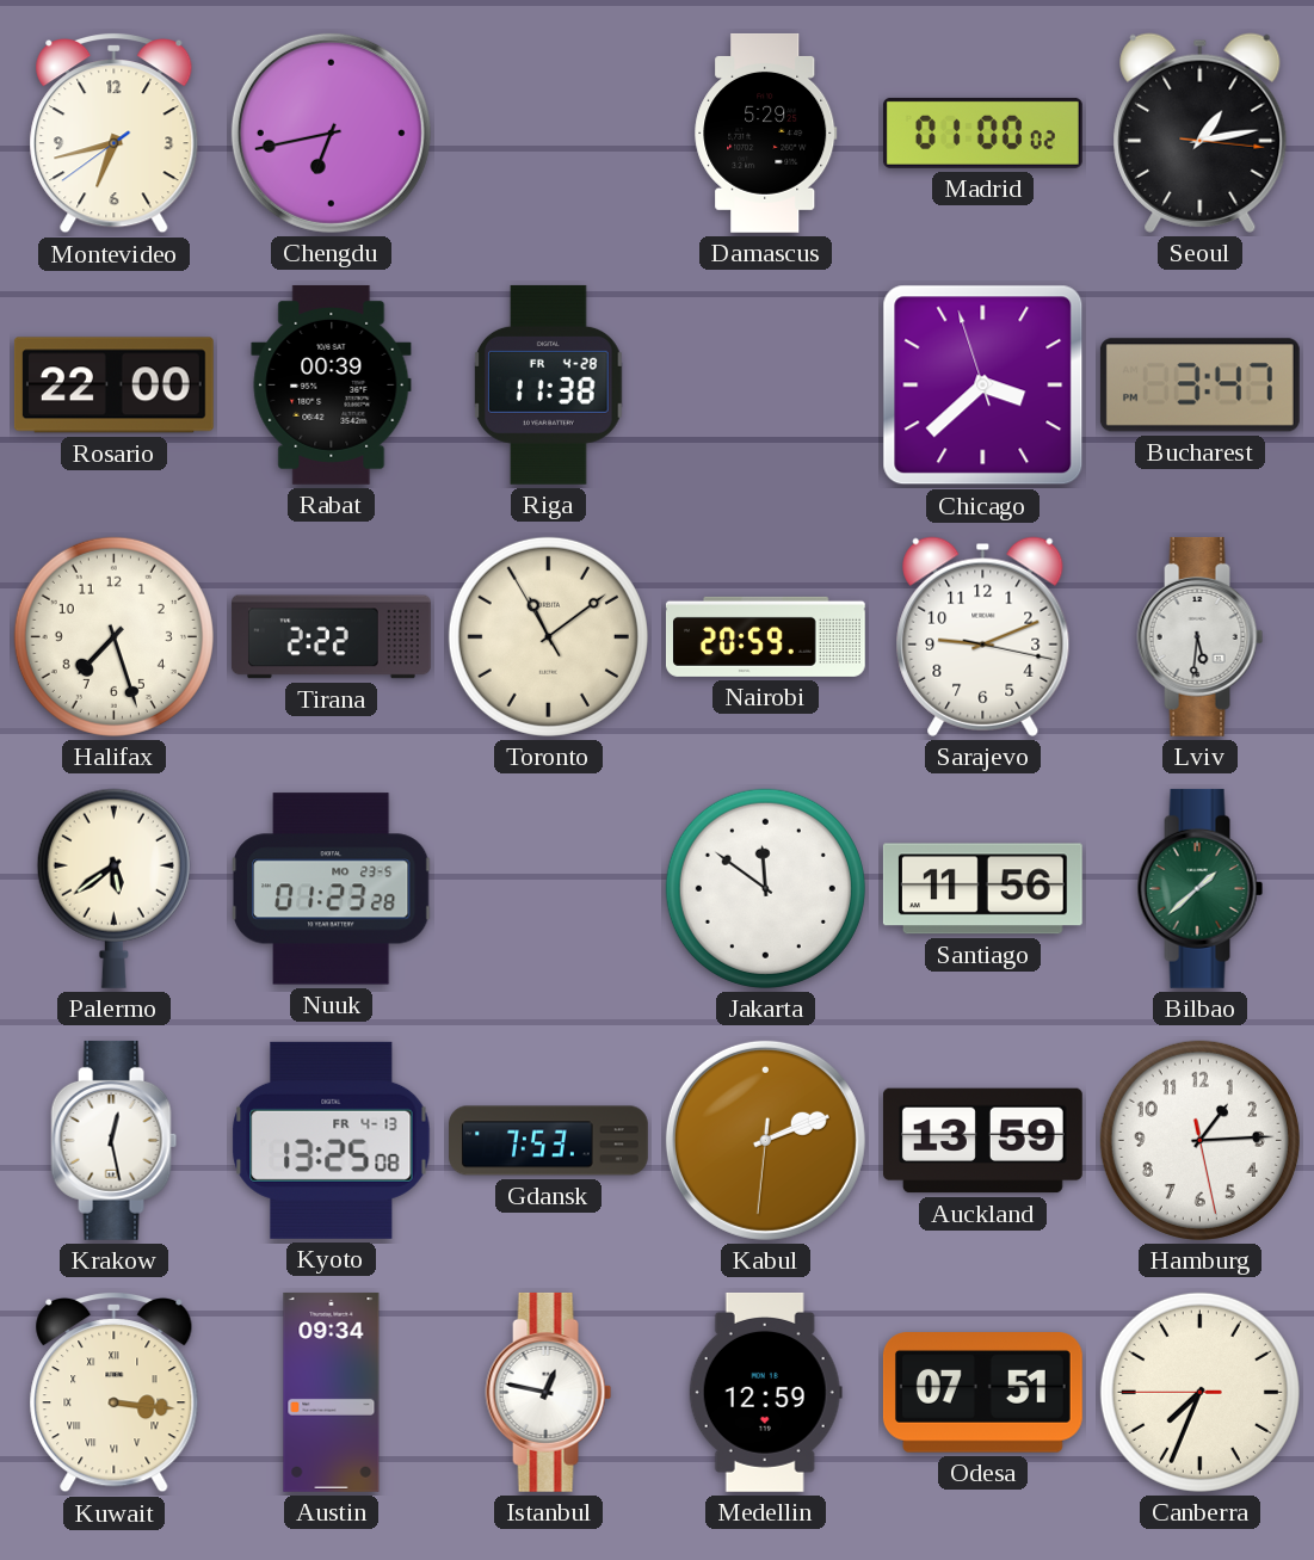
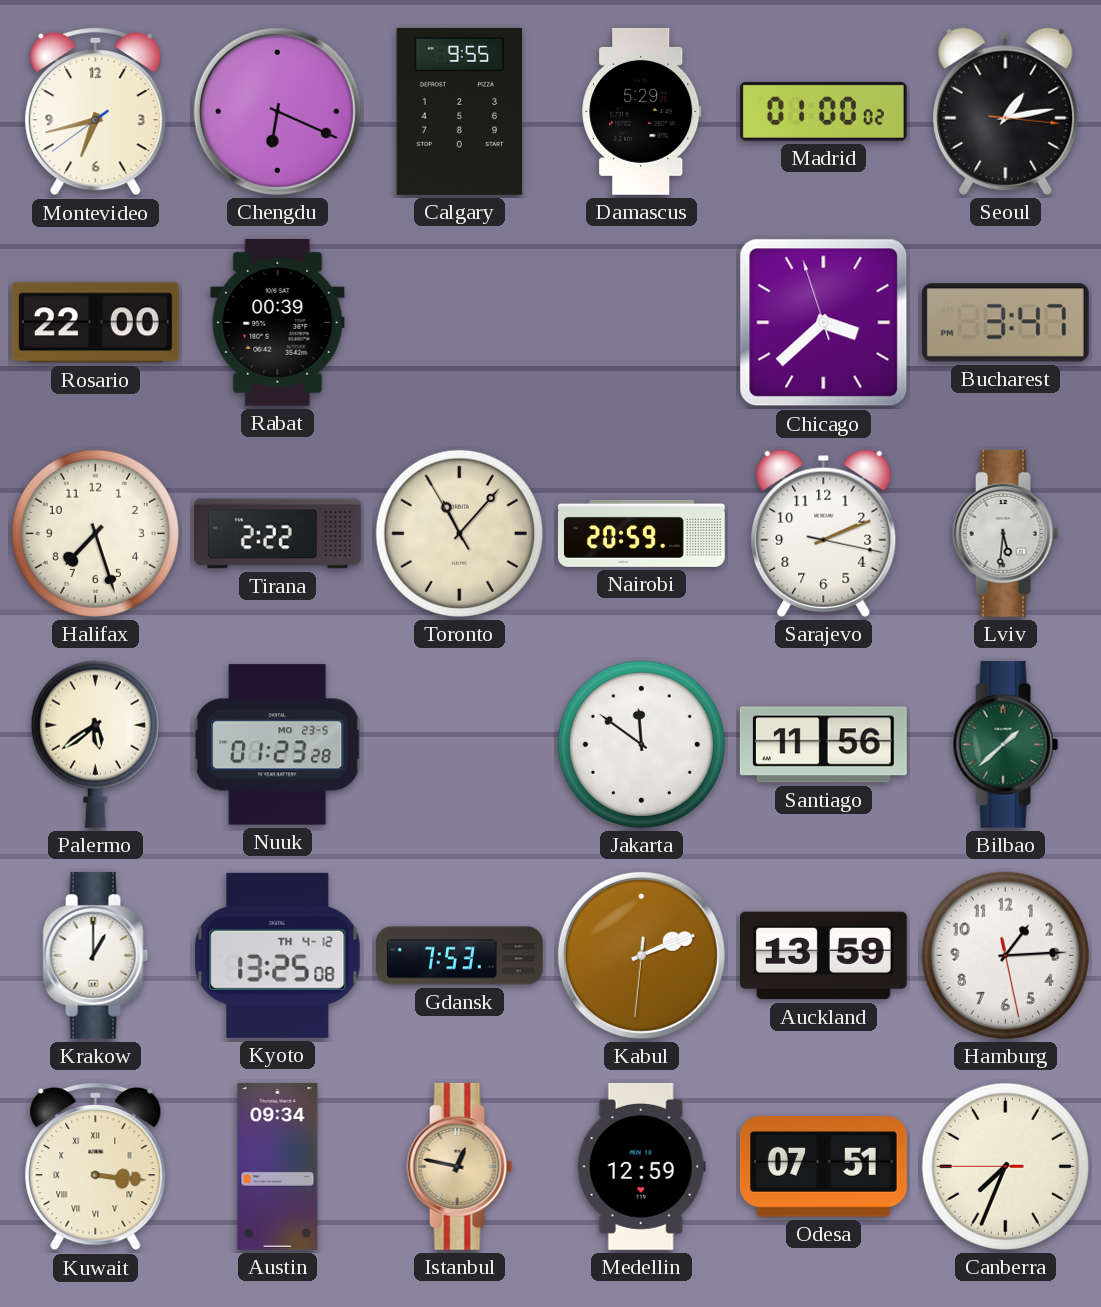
Chengdu: 6:43 -> 6:19
Calgary: none -> 9:55
Riga: 11:38 -> none
Toronto: 11:08 -> 11:06
Sarajevo: 9:11 -> 2:11
Krakow: 12:28 -> 1:00
Kyoto date: FR 4-13 -> TH 4-12
Istanbul dial: white -> champagne
